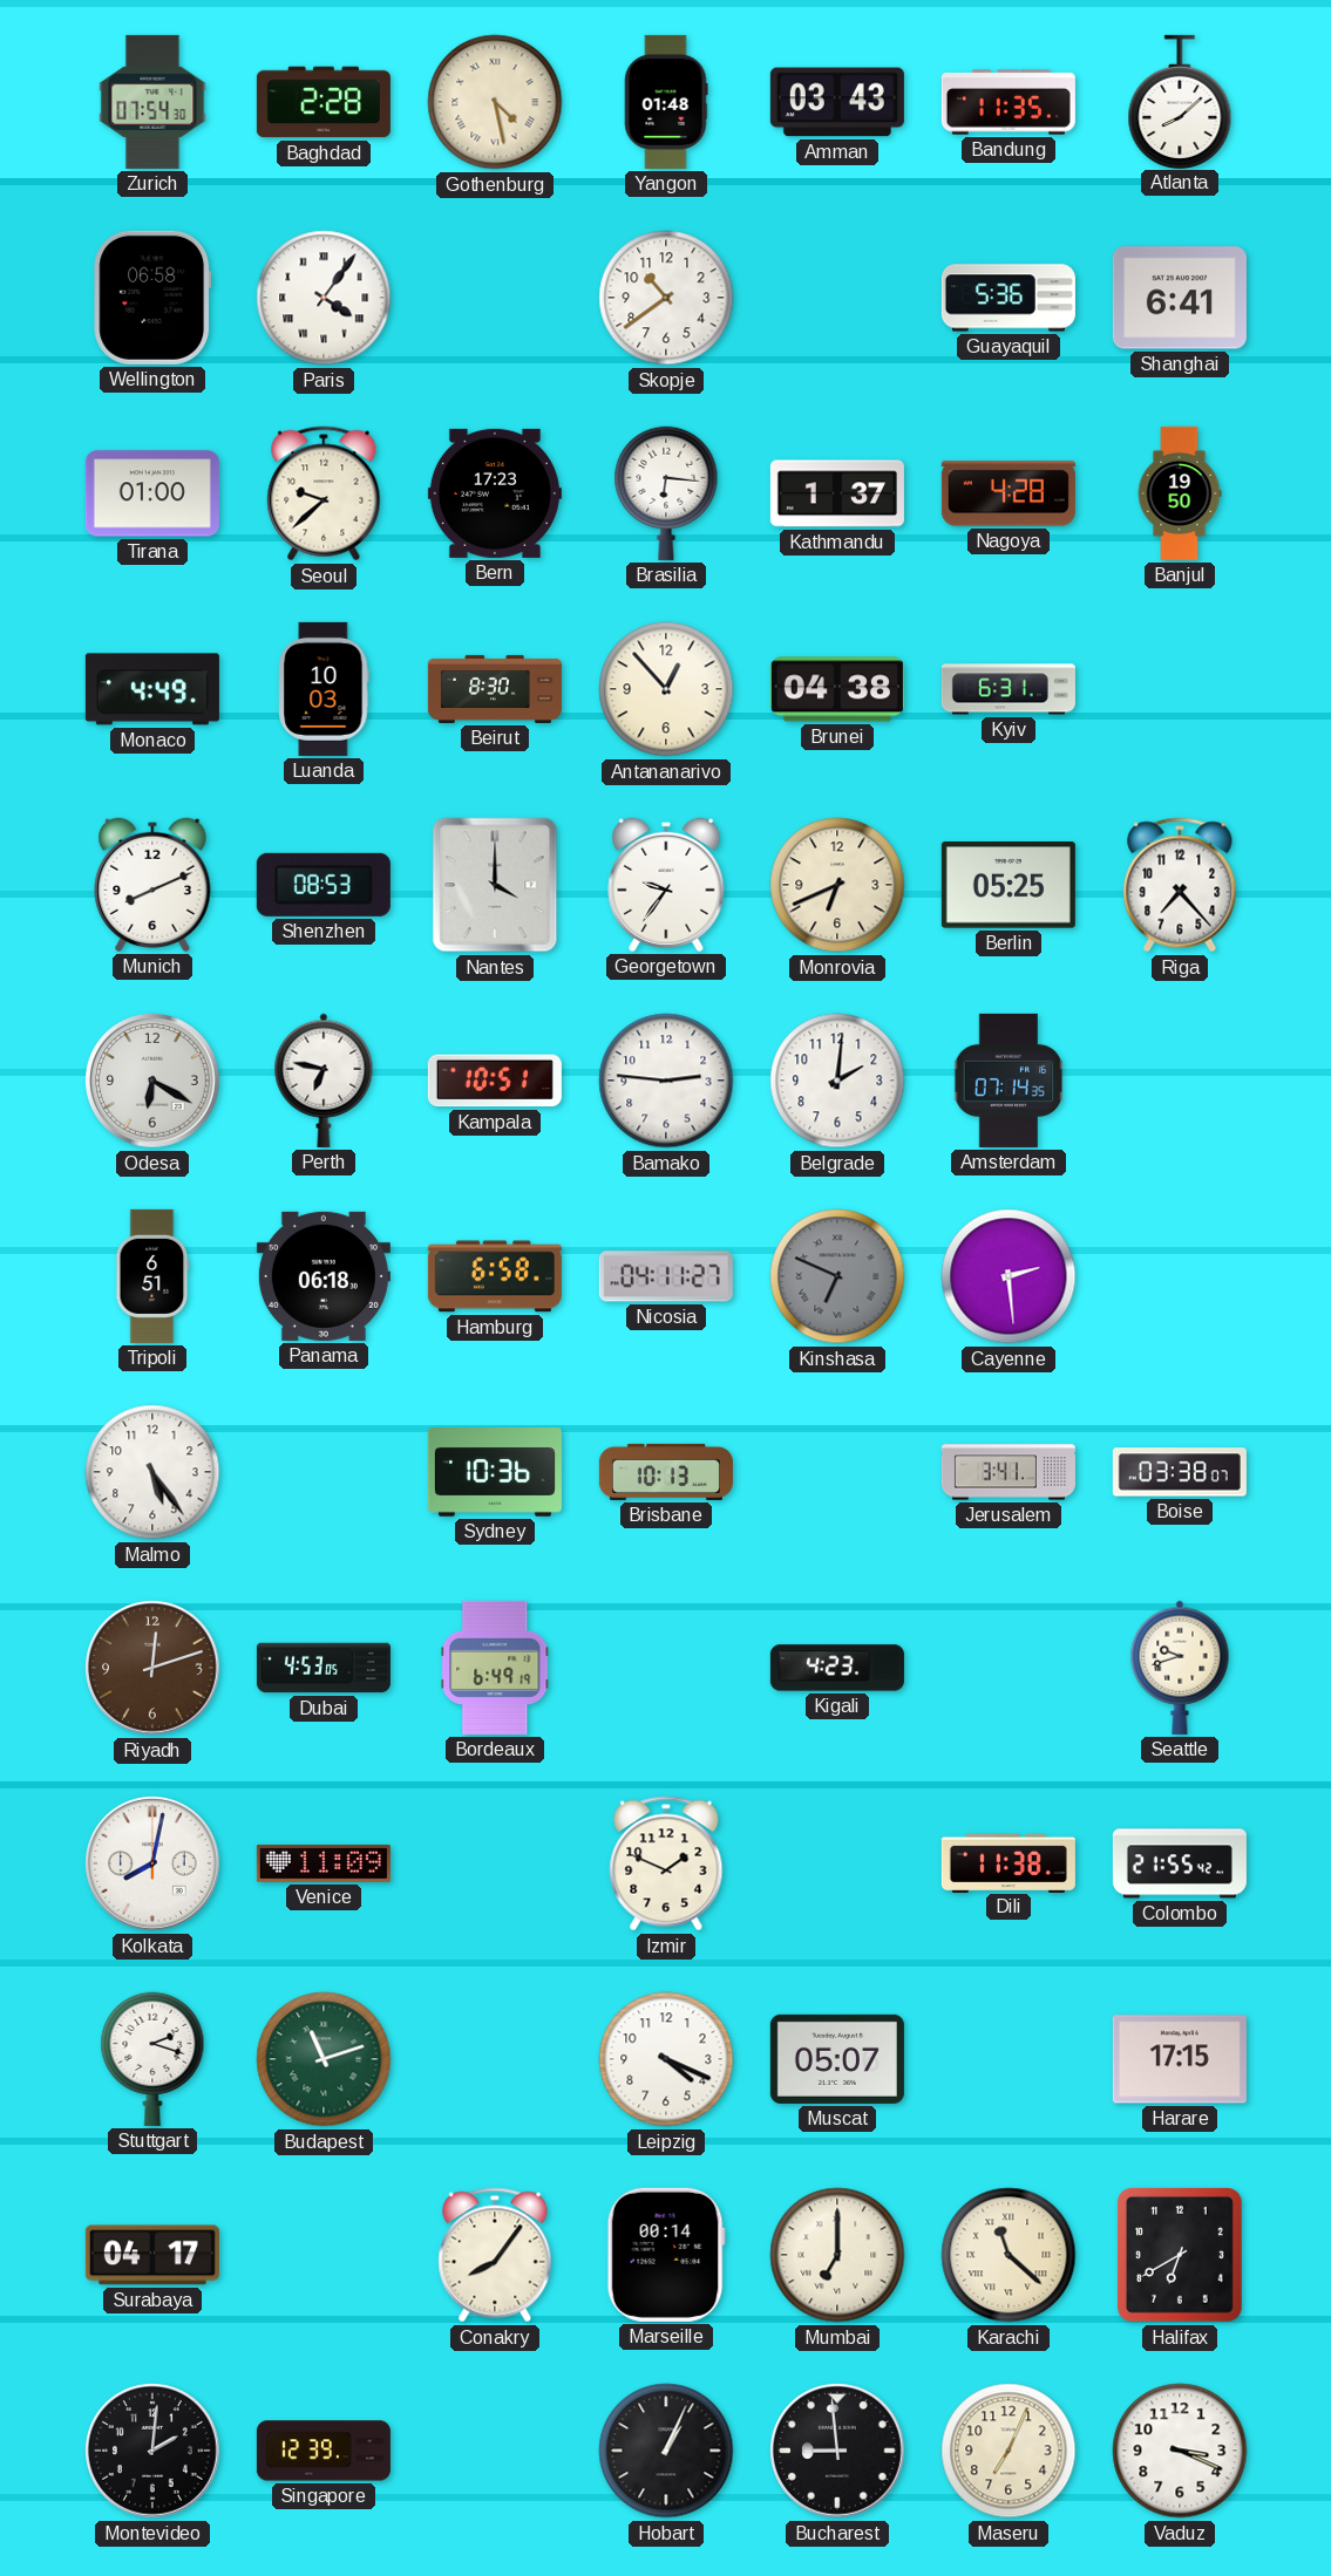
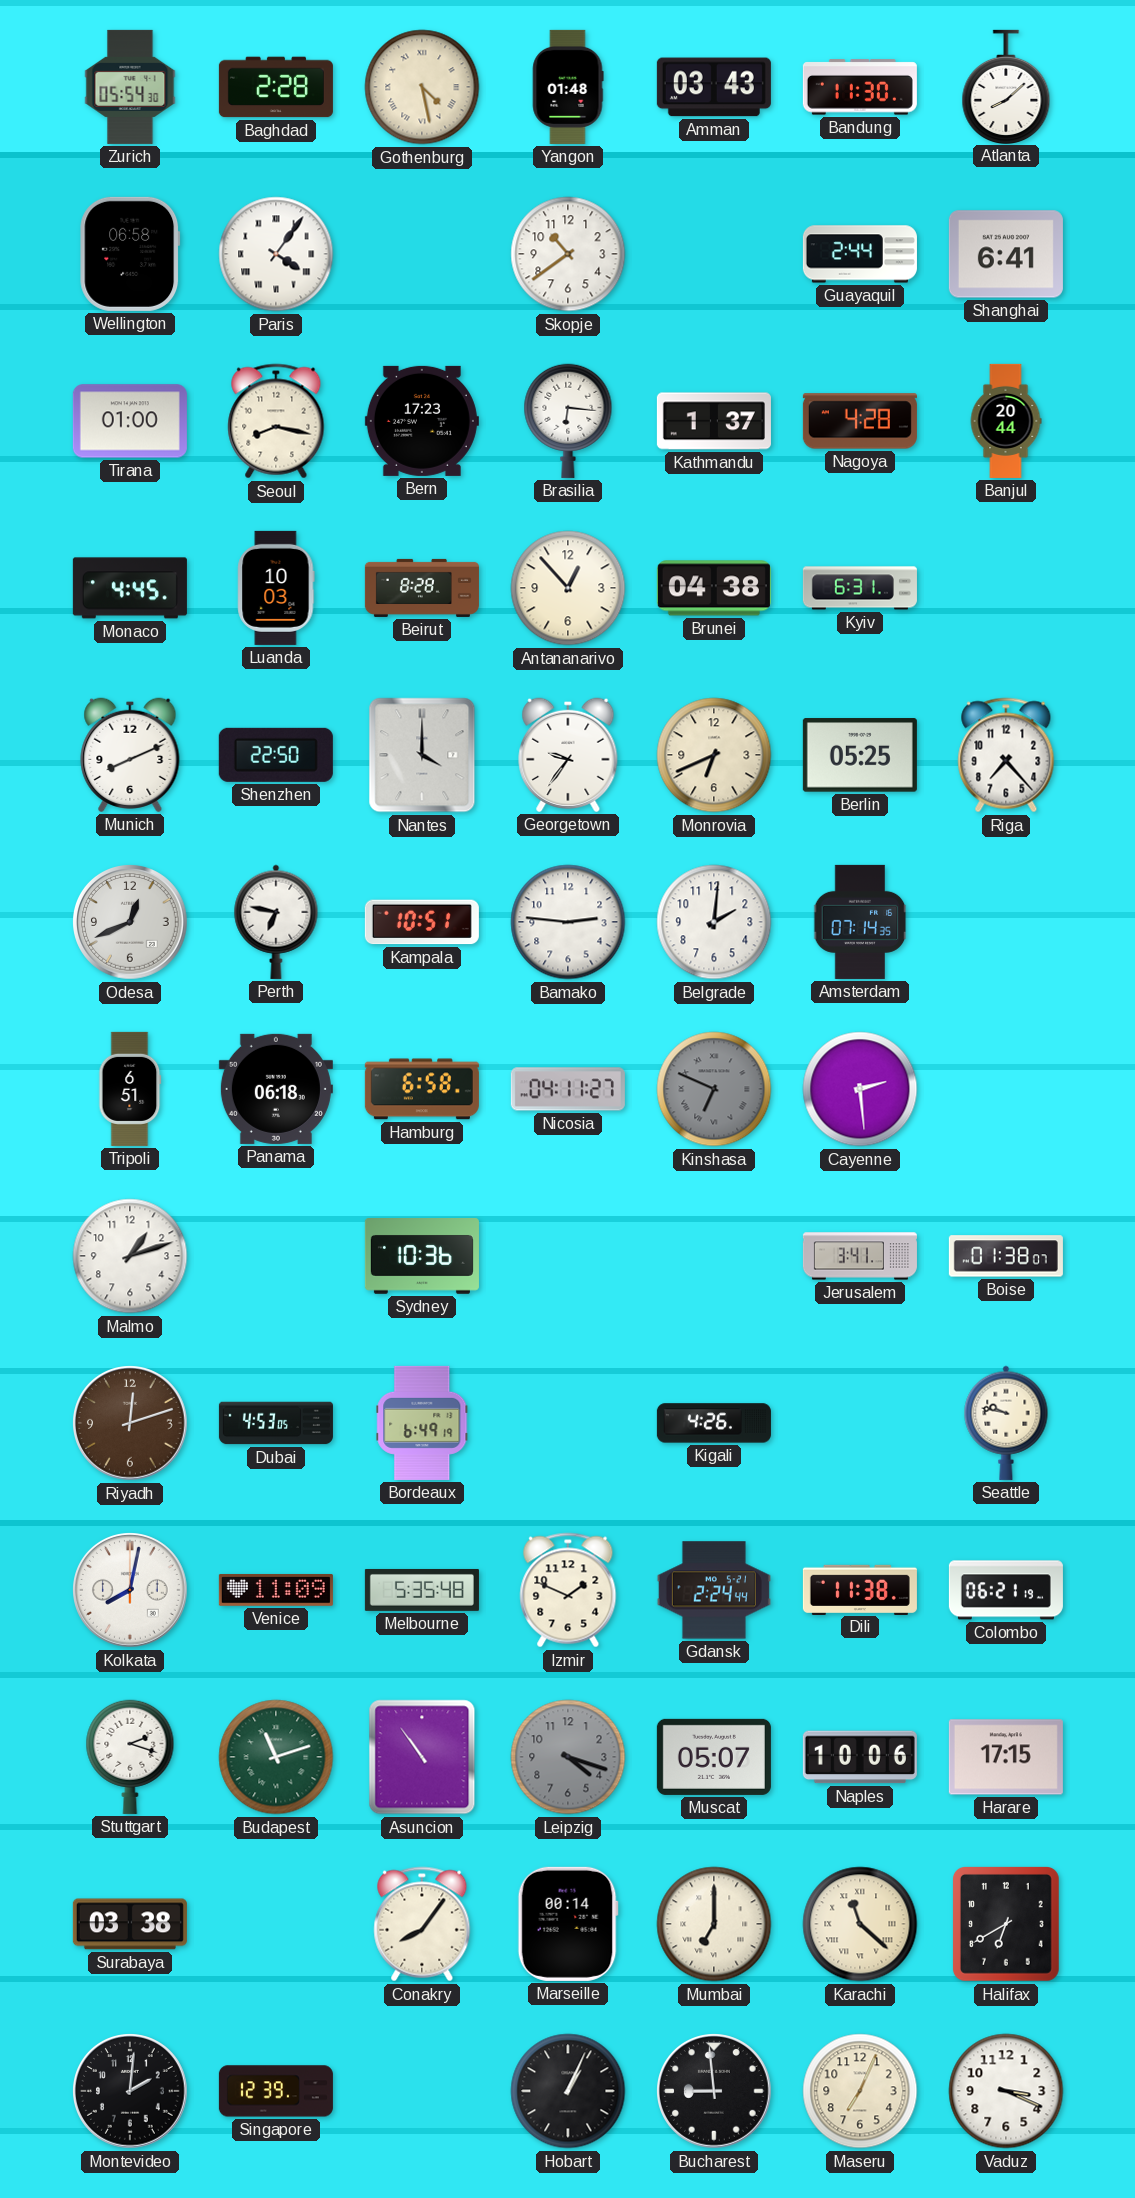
Zurich: 07:54 -> 05:54
Bandung: 11:35 -> 11:30
Guayaquil: 5:36 -> 2:44
Seoul: 9:38 -> 8:17
Banjul: 19:50 -> 20:44
Monaco: 4:49 -> 4:45
Beirut: 8:30 -> 8:28
Shenzhen: 08:53 -> 22:50
Odesa: 6:20 -> 12:41
Malmo: 5:24 -> 1:12
Brisbane: 10:13 -> none
Boise: 03:38 -> 01:38
Kigali: 4:23 -> 4:26
Seattle: 9:42 -> 9:47
Melbourne: none -> 5:35
Gdansk: none -> 2:24
Colombo: 21:55 -> 06:21
Asuncion: none -> 10:54
Leipzig: 4:19 -> 4:18
Leipzig dial: white -> grey
Naples: none -> 10:06
Surabaya: 04:17 -> 03:38
